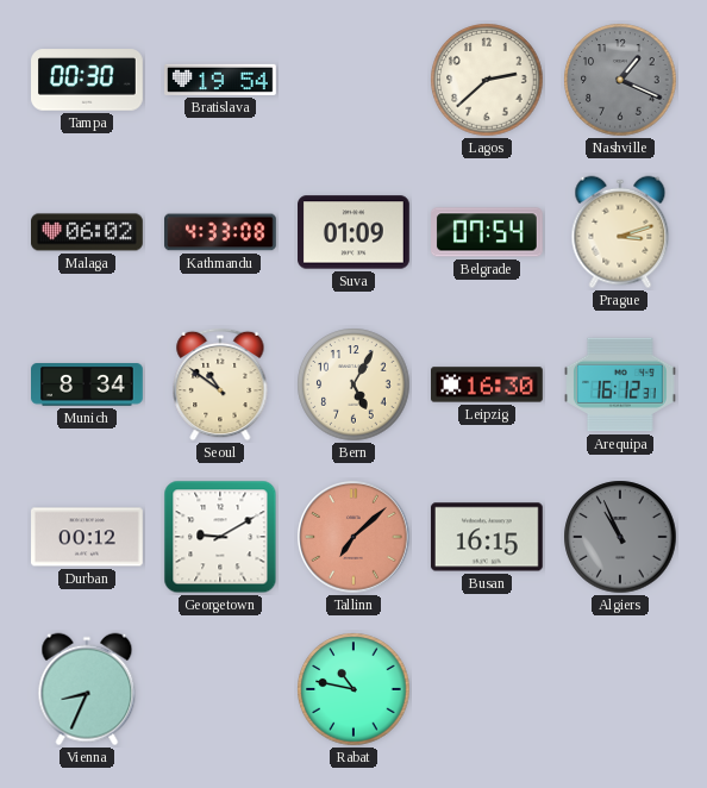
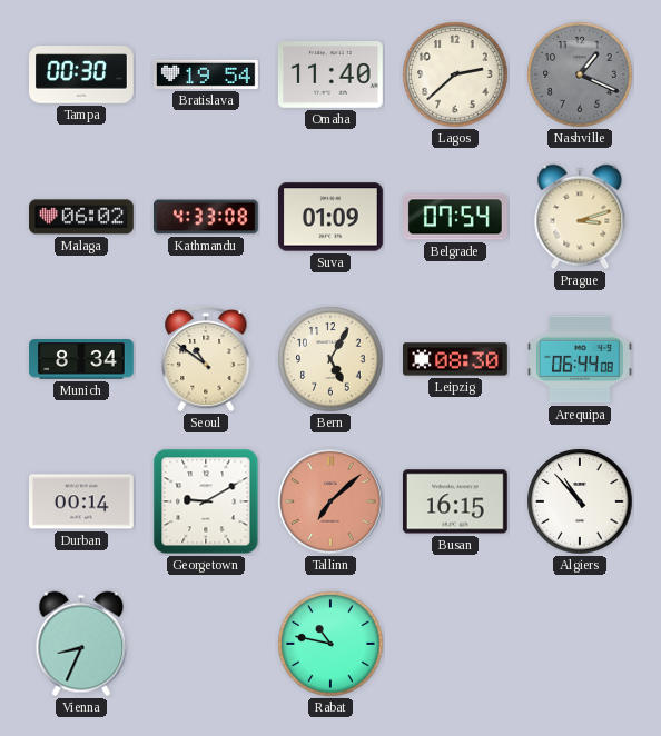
Omaha: none -> 11:40
Leipzig: 16:30 -> 08:30
Arequipa: 16:12 -> 06:44
Durban: 00:12 -> 00:14
Algiers: 10:56 -> 10:53
Algiers dial: grey -> white
